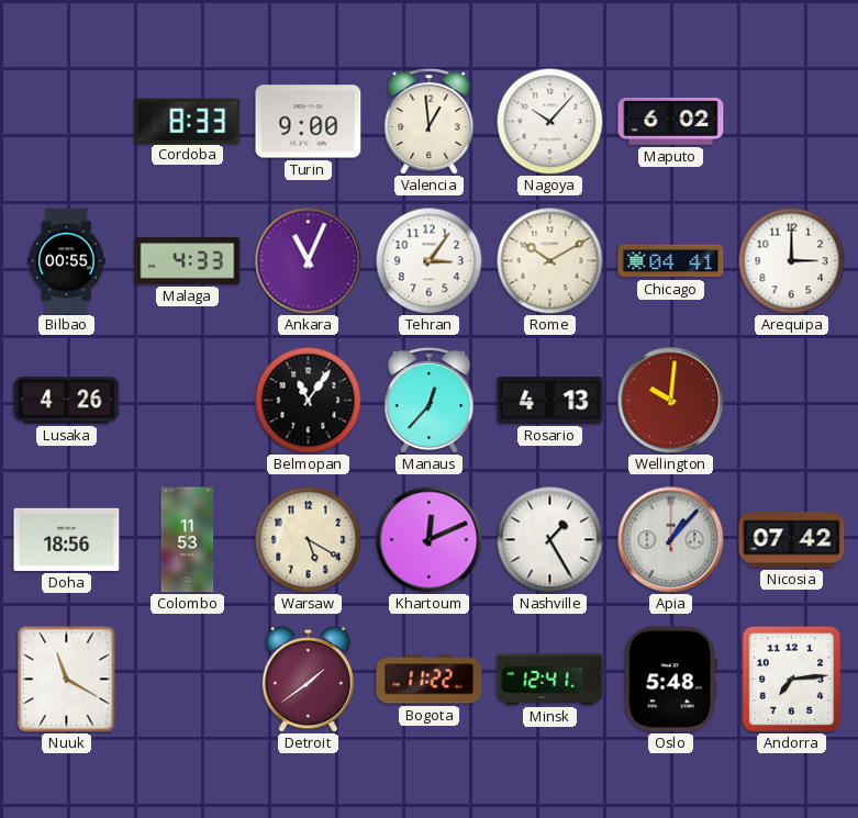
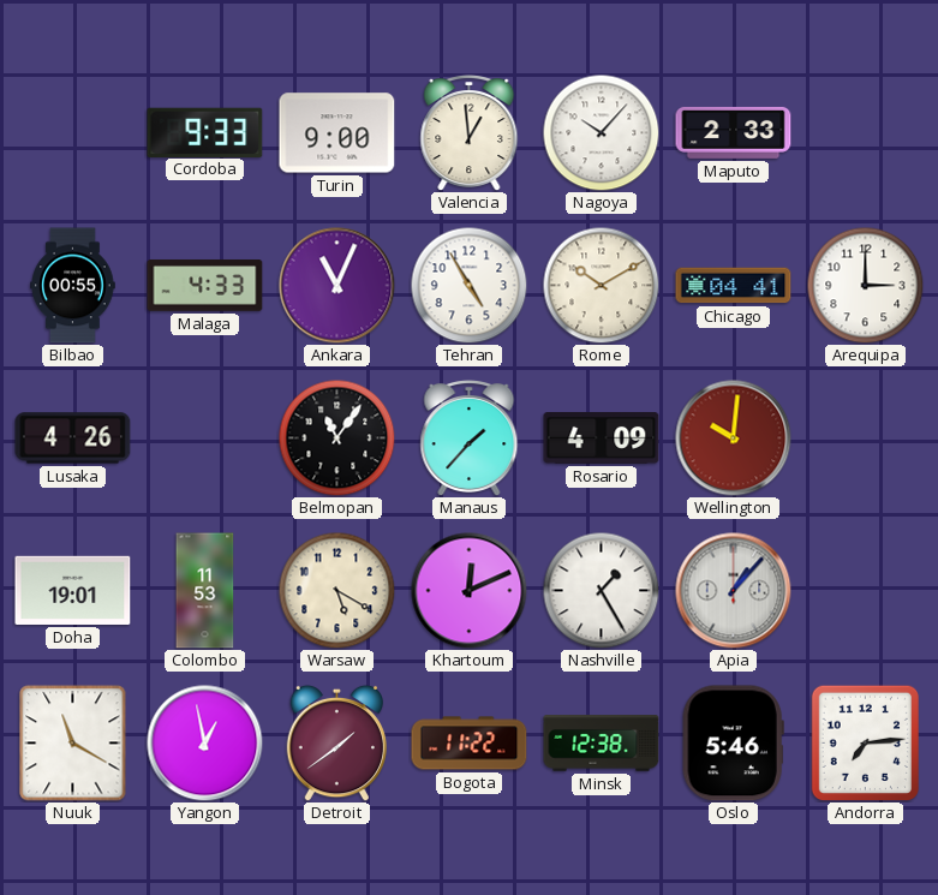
Cordoba: 8:33 -> 9:33
Maputo: 6:02 -> 2:33
Tehran: 3:06 -> 4:55
Manaus: 12:37 -> 1:37
Rosario: 4:13 -> 4:09
Doha: 18:56 -> 19:01
Nicosia: 07:42 -> none
Yangon: none -> 12:58
Minsk: 12:41 -> 12:38
Oslo: 5:48 -> 5:46
